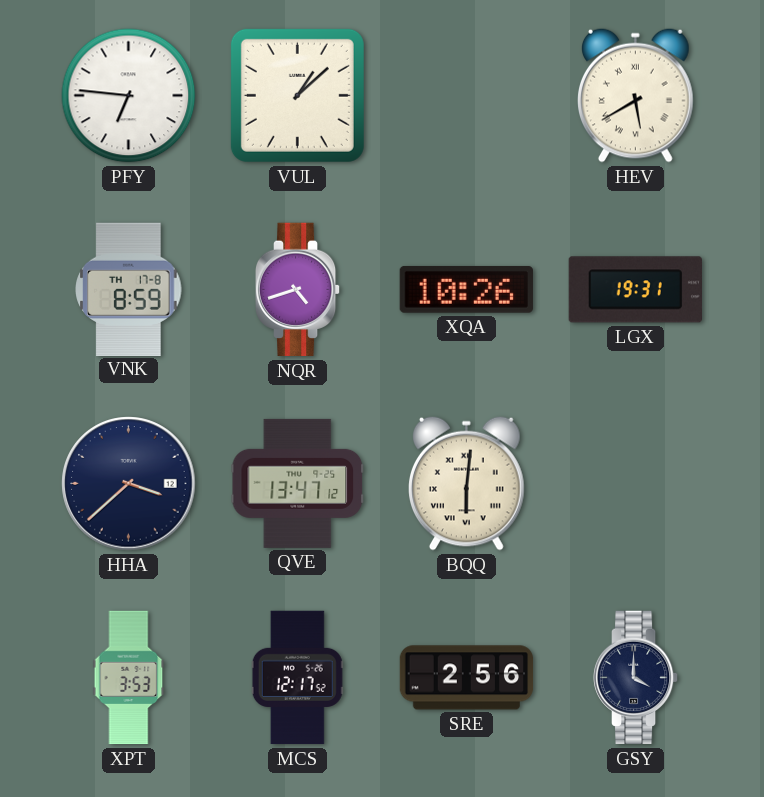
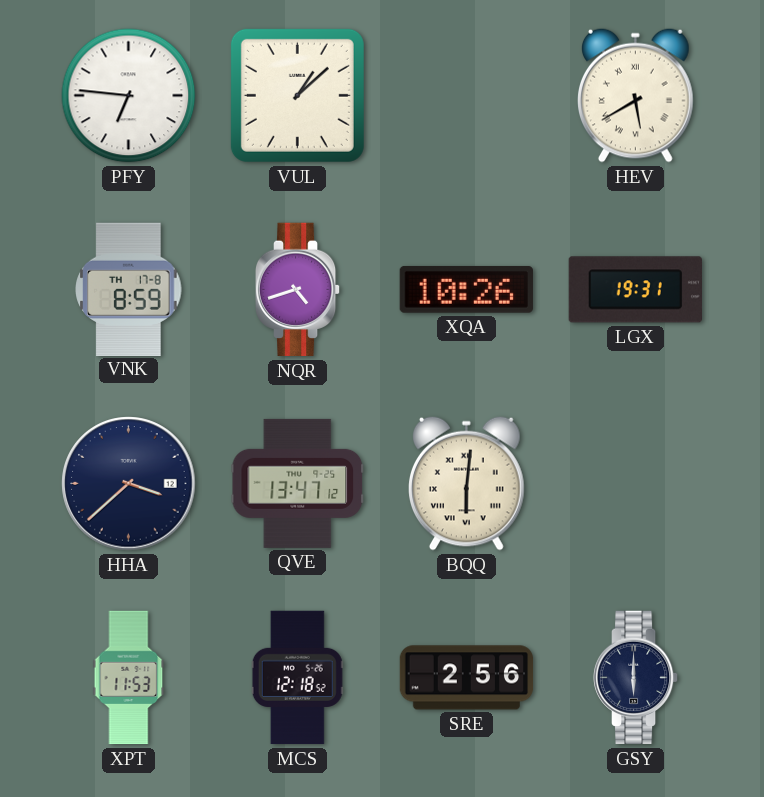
XPT: 3:53 -> 11:53
MCS: 12:17 -> 12:18
GSY: 4:00 -> 6:00
